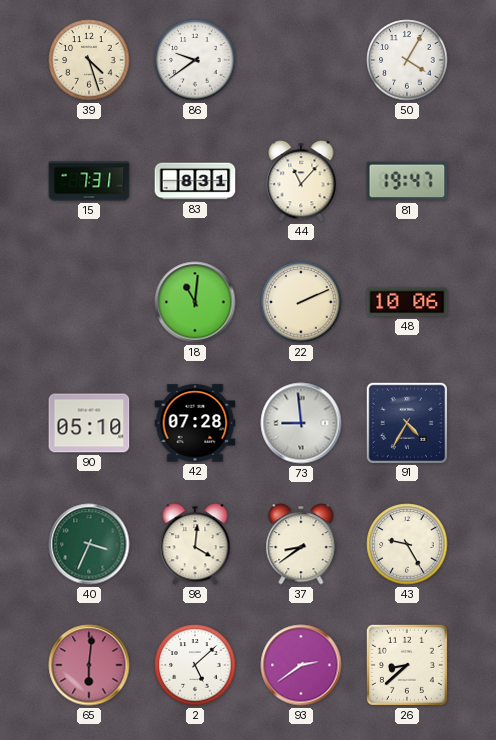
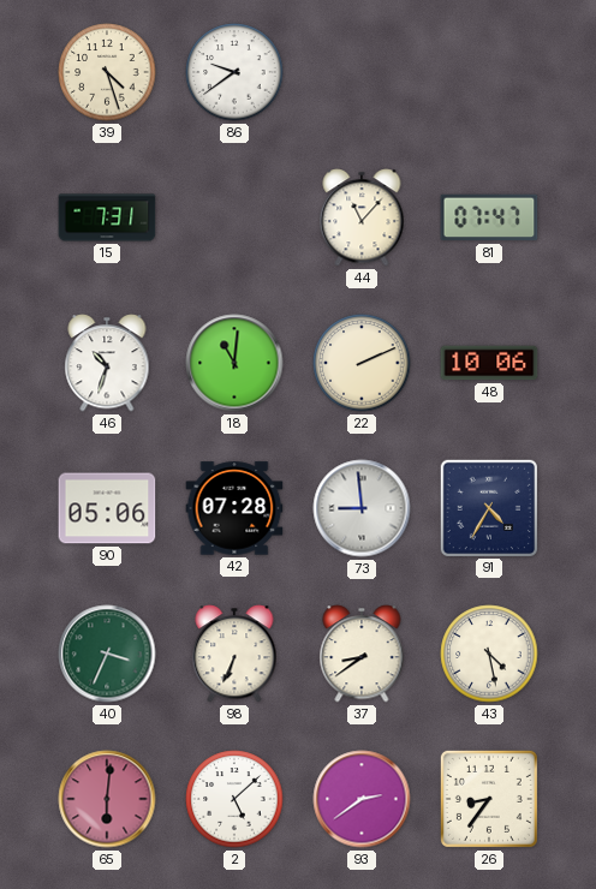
50: 4:05 -> none
83: 8:31 -> none
81: 19:47 -> 07:47
46: none -> 10:33
90: 05:10 -> 05:06
98: 4:01 -> 6:34
43: 9:25 -> 4:28
26: 8:38 -> 8:36
